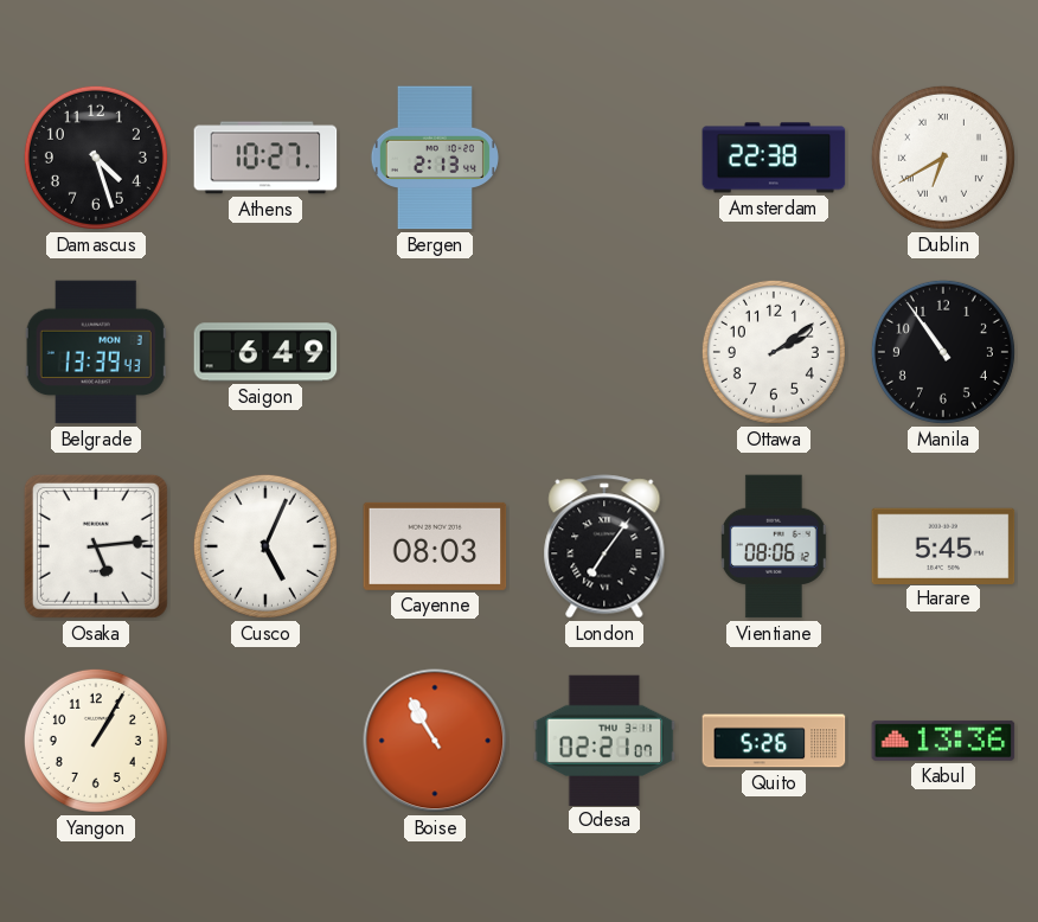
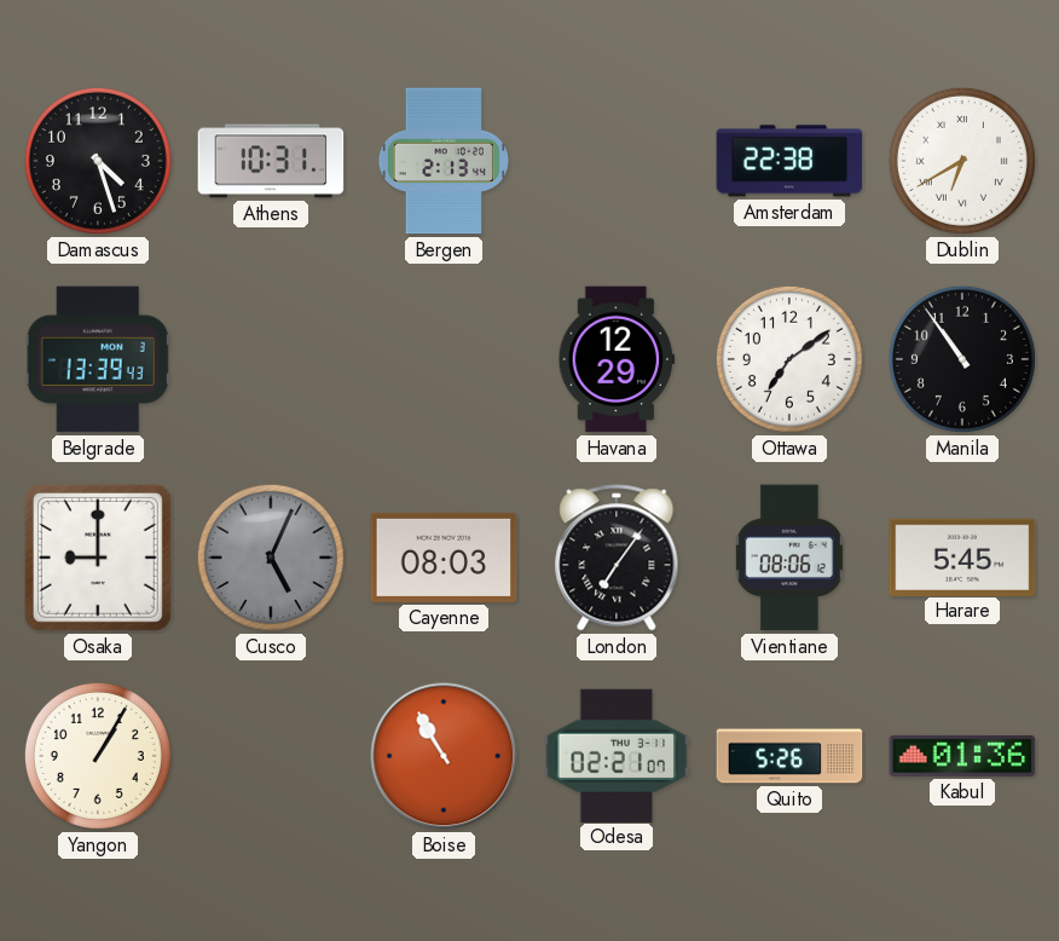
Athens: 10:27 -> 10:31
Saigon: 6:49 -> none
Havana: none -> 12:29
Ottawa: 2:09 -> 7:09
Osaka: 5:14 -> 9:00
Cusco dial: white -> grey
Kabul: 13:36 -> 01:36
